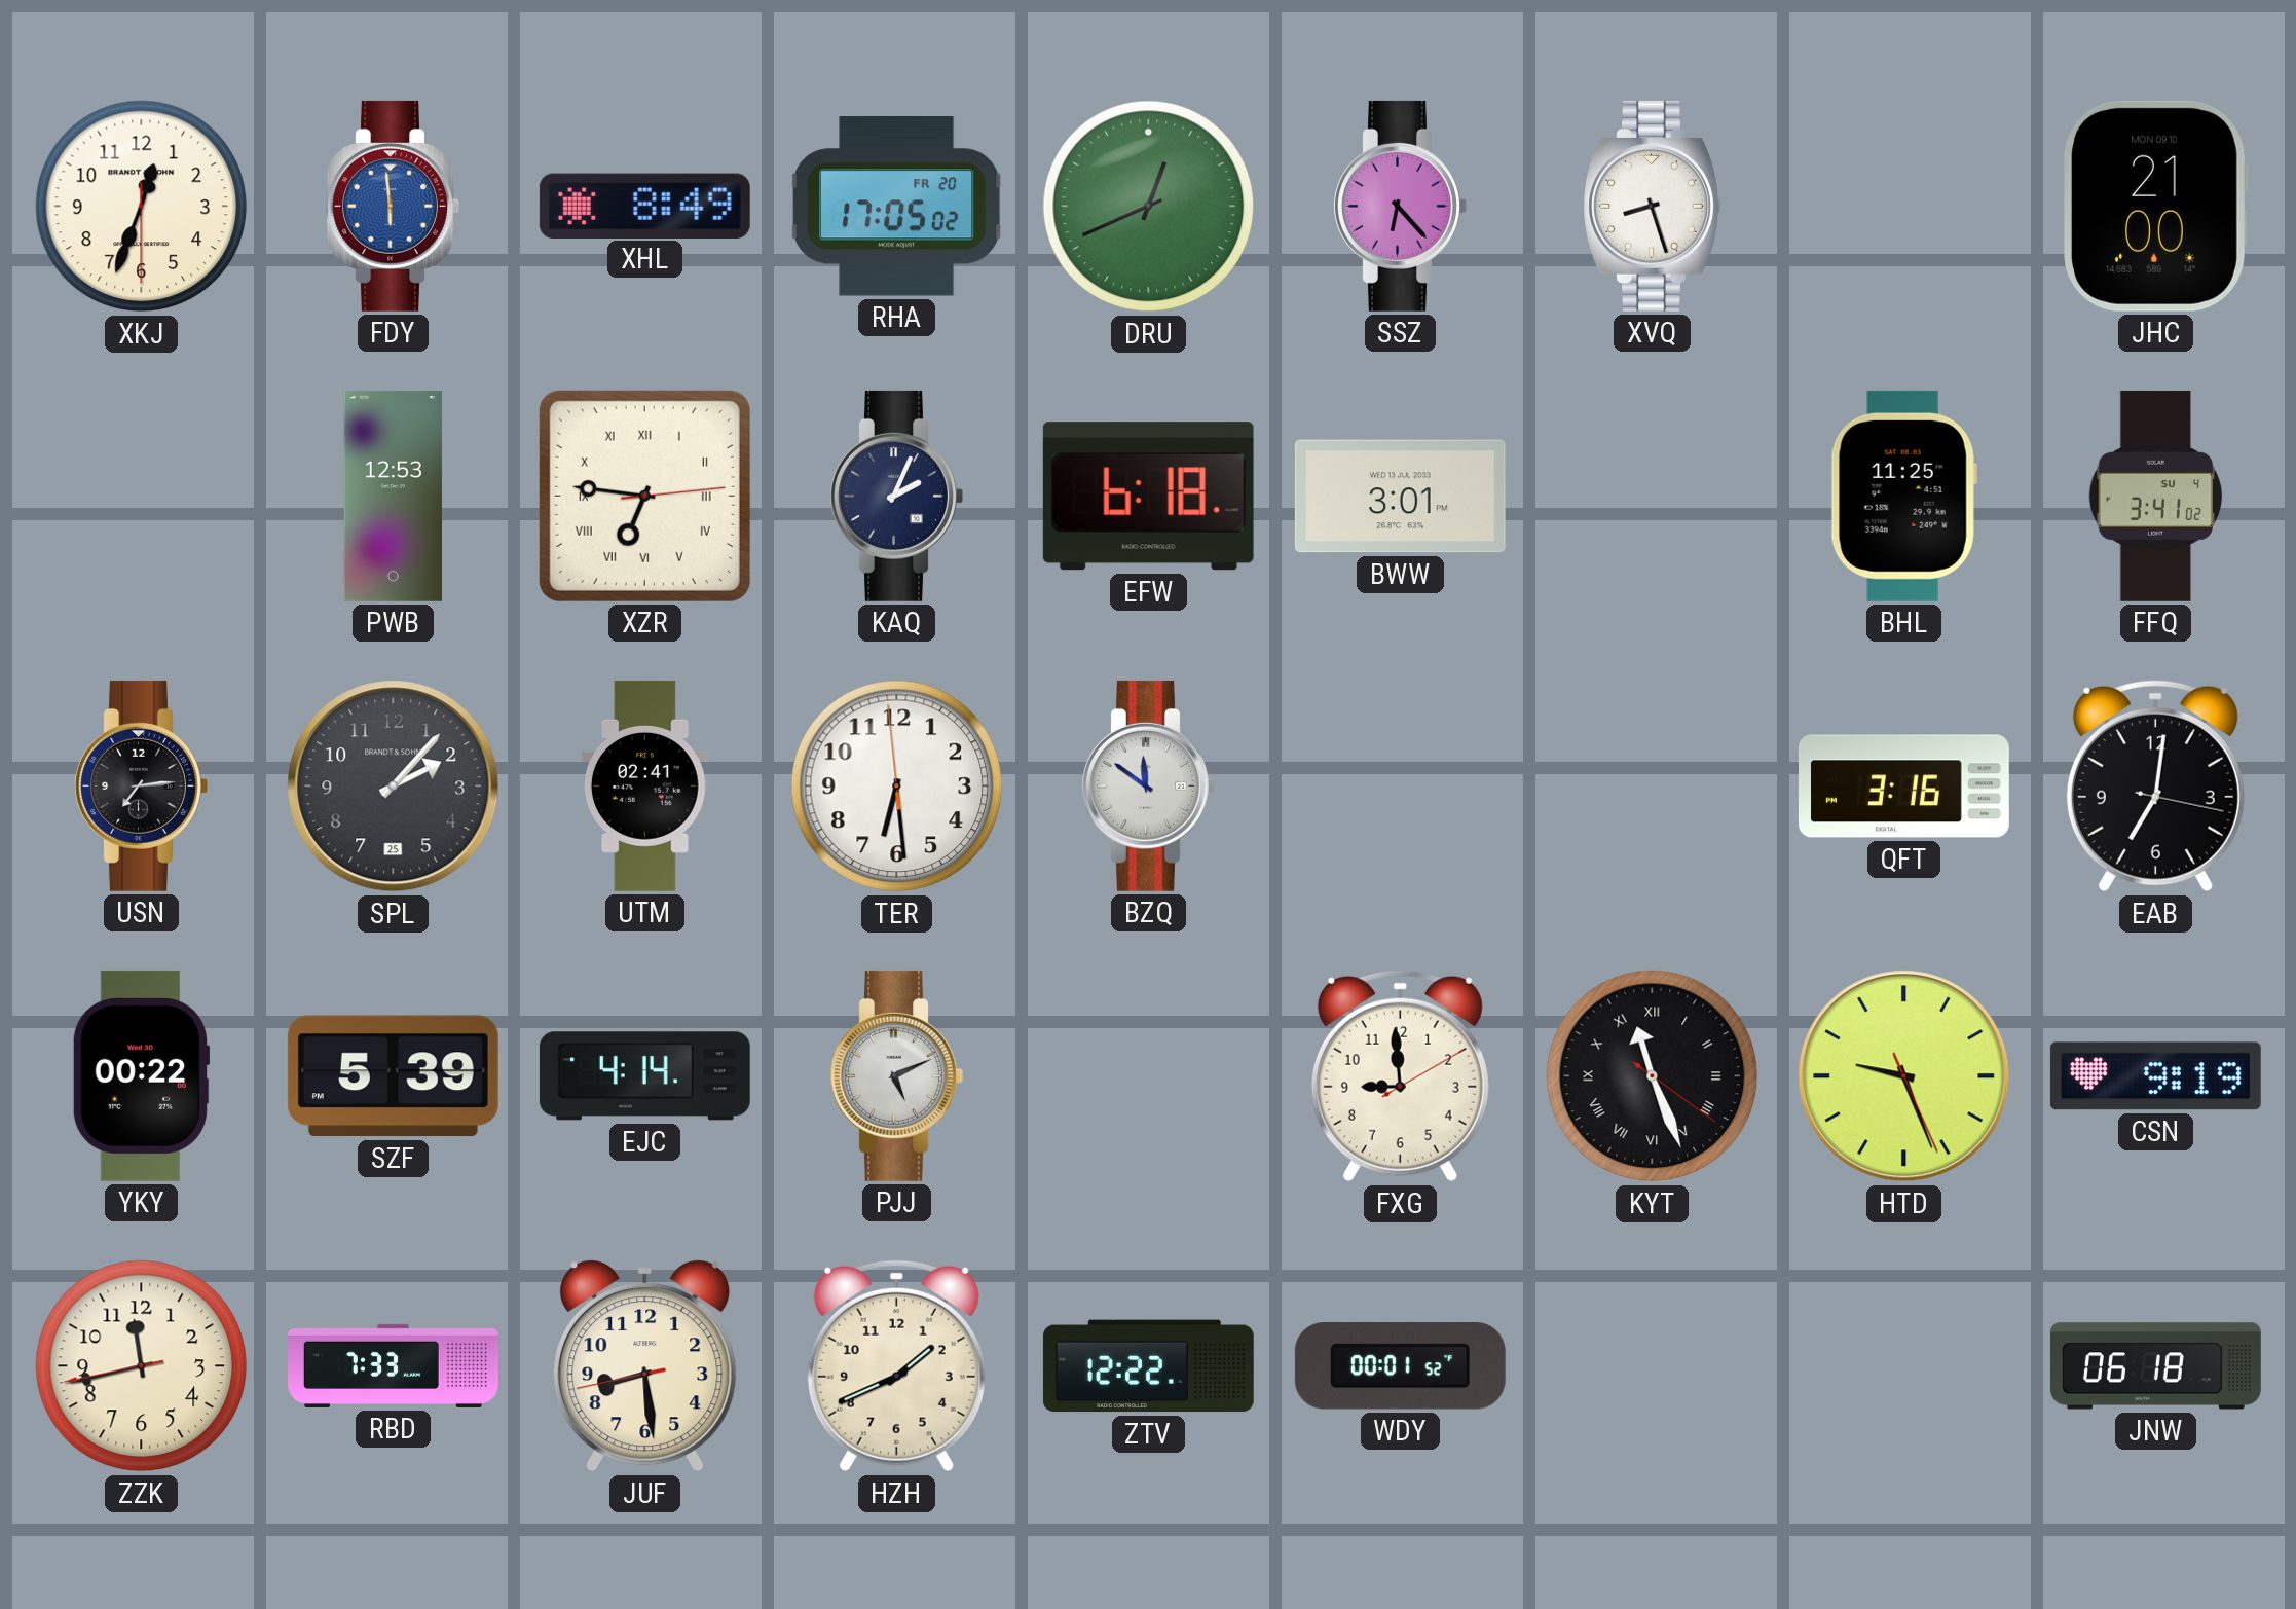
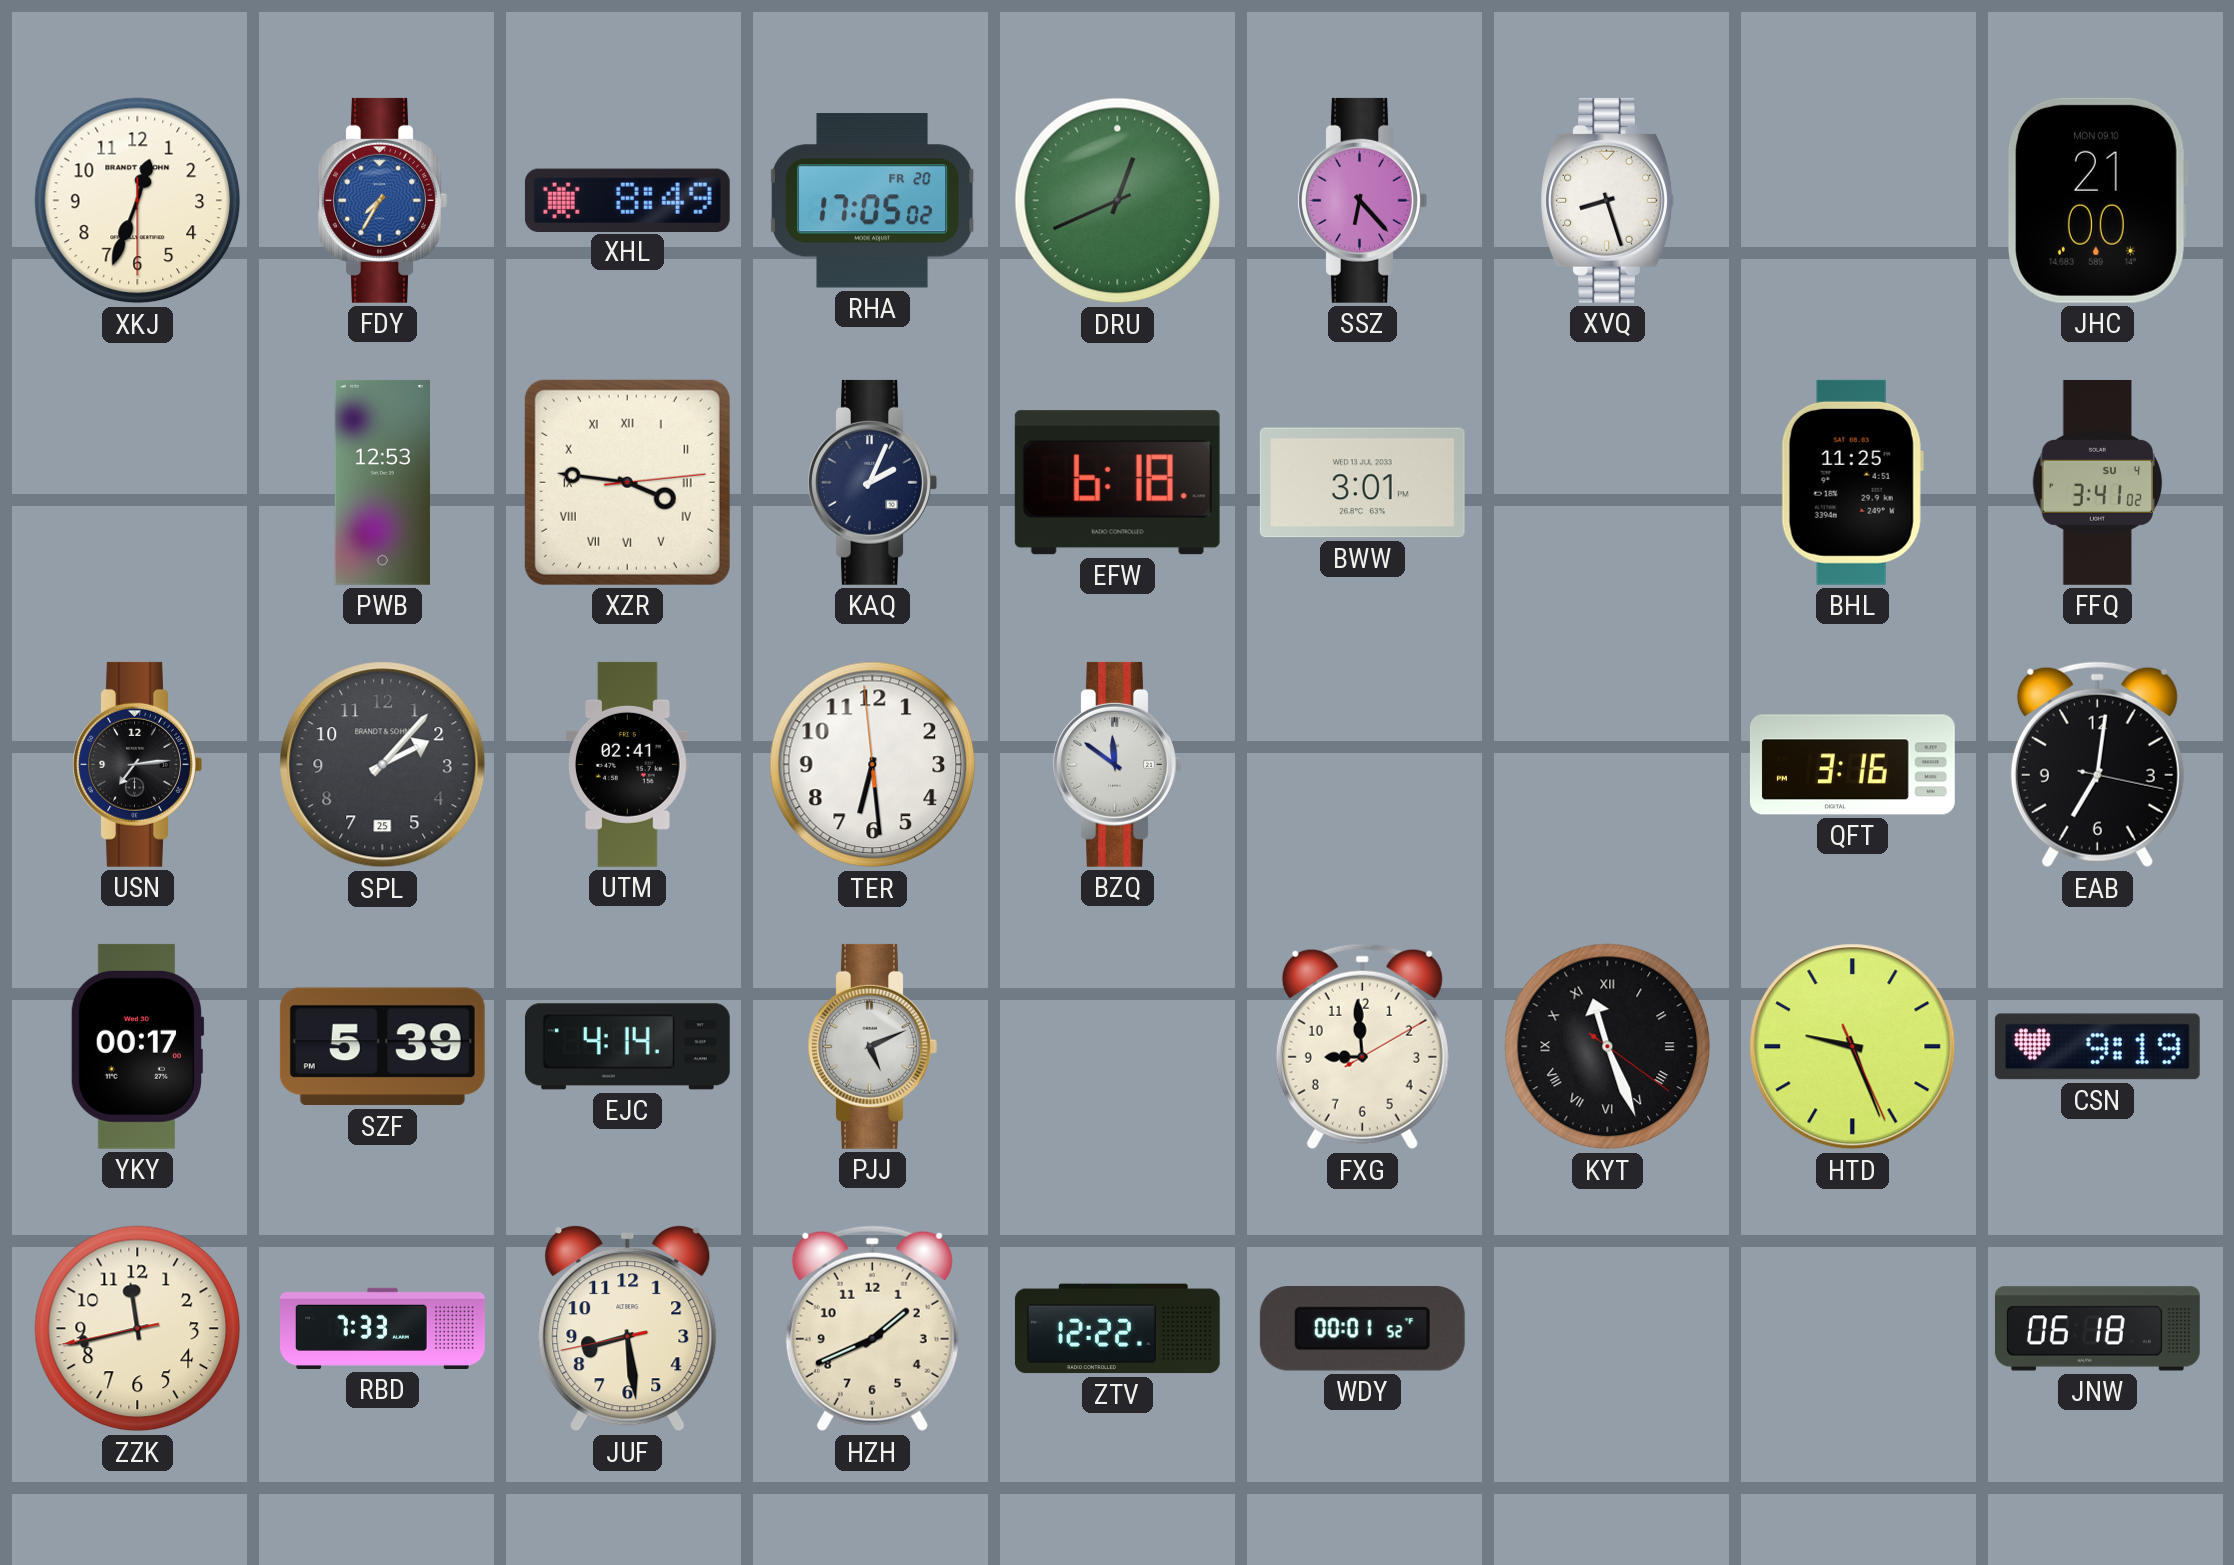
FDY: 5:59 -> 7:35
XZR: 6:46 -> 3:46
YKY: 00:22 -> 00:17
